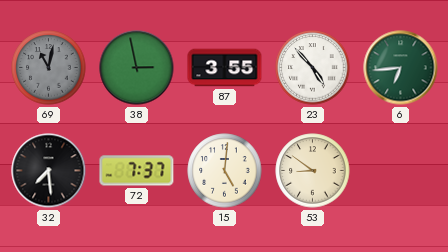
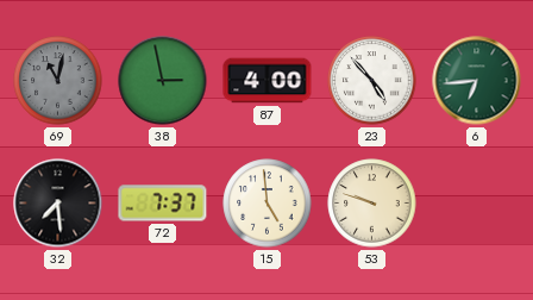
87: 3:55 -> 4:00
15: 5:01 -> 4:59
53: 8:51 -> 9:48
